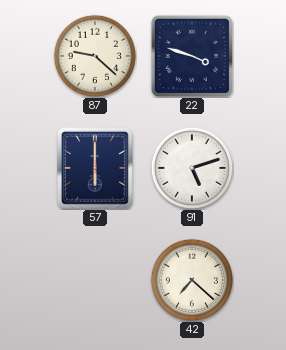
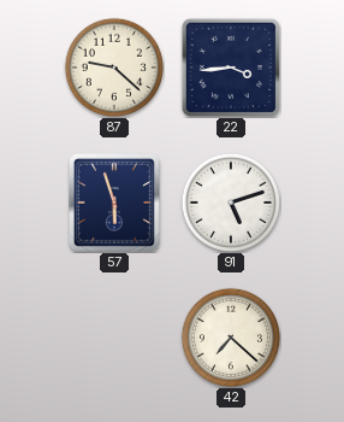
22: 3:48 -> 3:44
57: 6:00 -> 5:57
